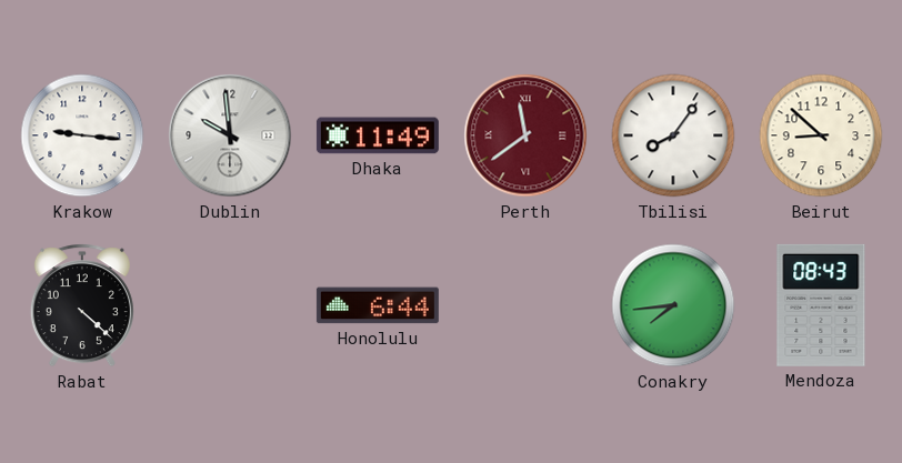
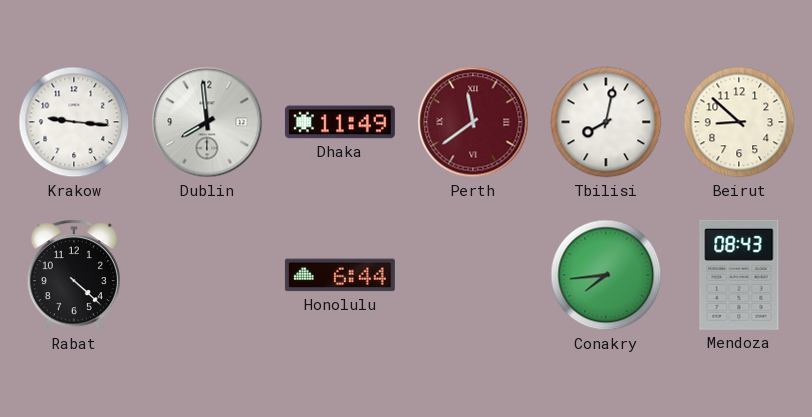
Dublin: 9:59 -> 7:59
Tbilisi: 8:06 -> 8:02
